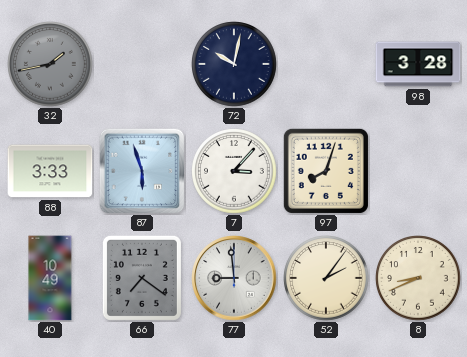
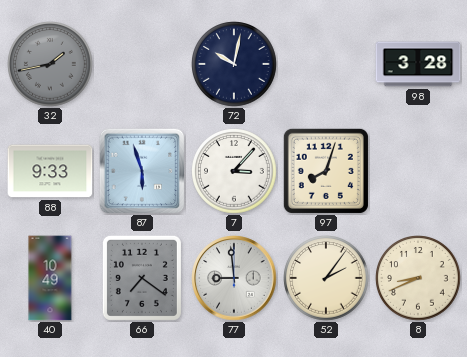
88: 3:33 -> 9:33
